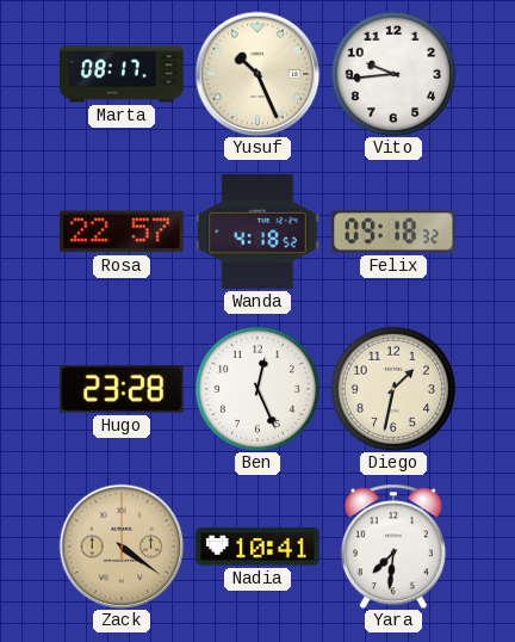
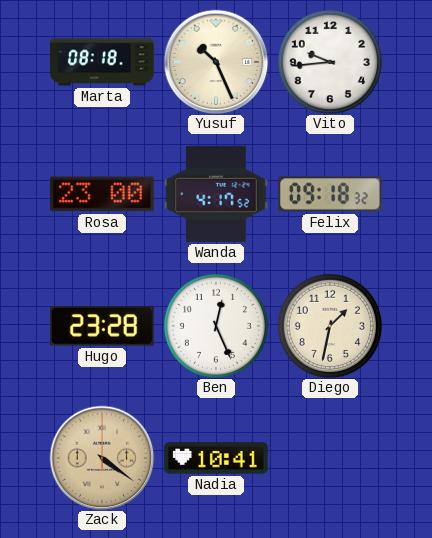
Marta: 08:17 -> 08:18
Rosa: 22:57 -> 23:00
Wanda: 4:18 -> 4:17
Yara: 7:31 -> none
